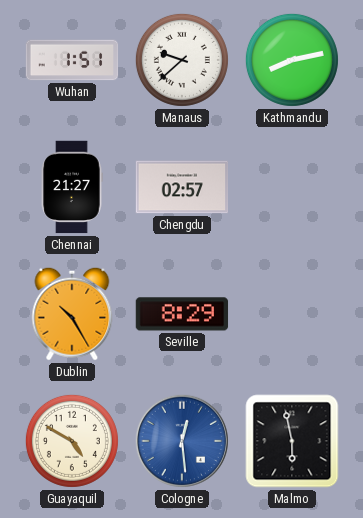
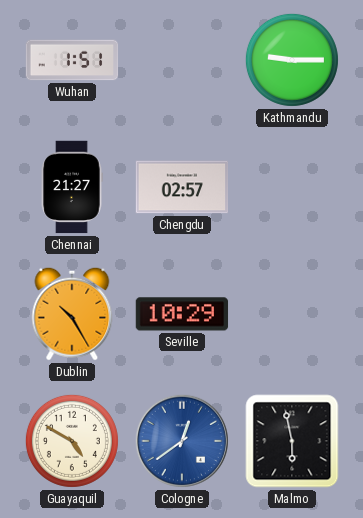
Manaus: 9:38 -> none
Kathmandu: 8:13 -> 9:15
Seville: 8:29 -> 10:29
Cologne: 12:29 -> 12:39
